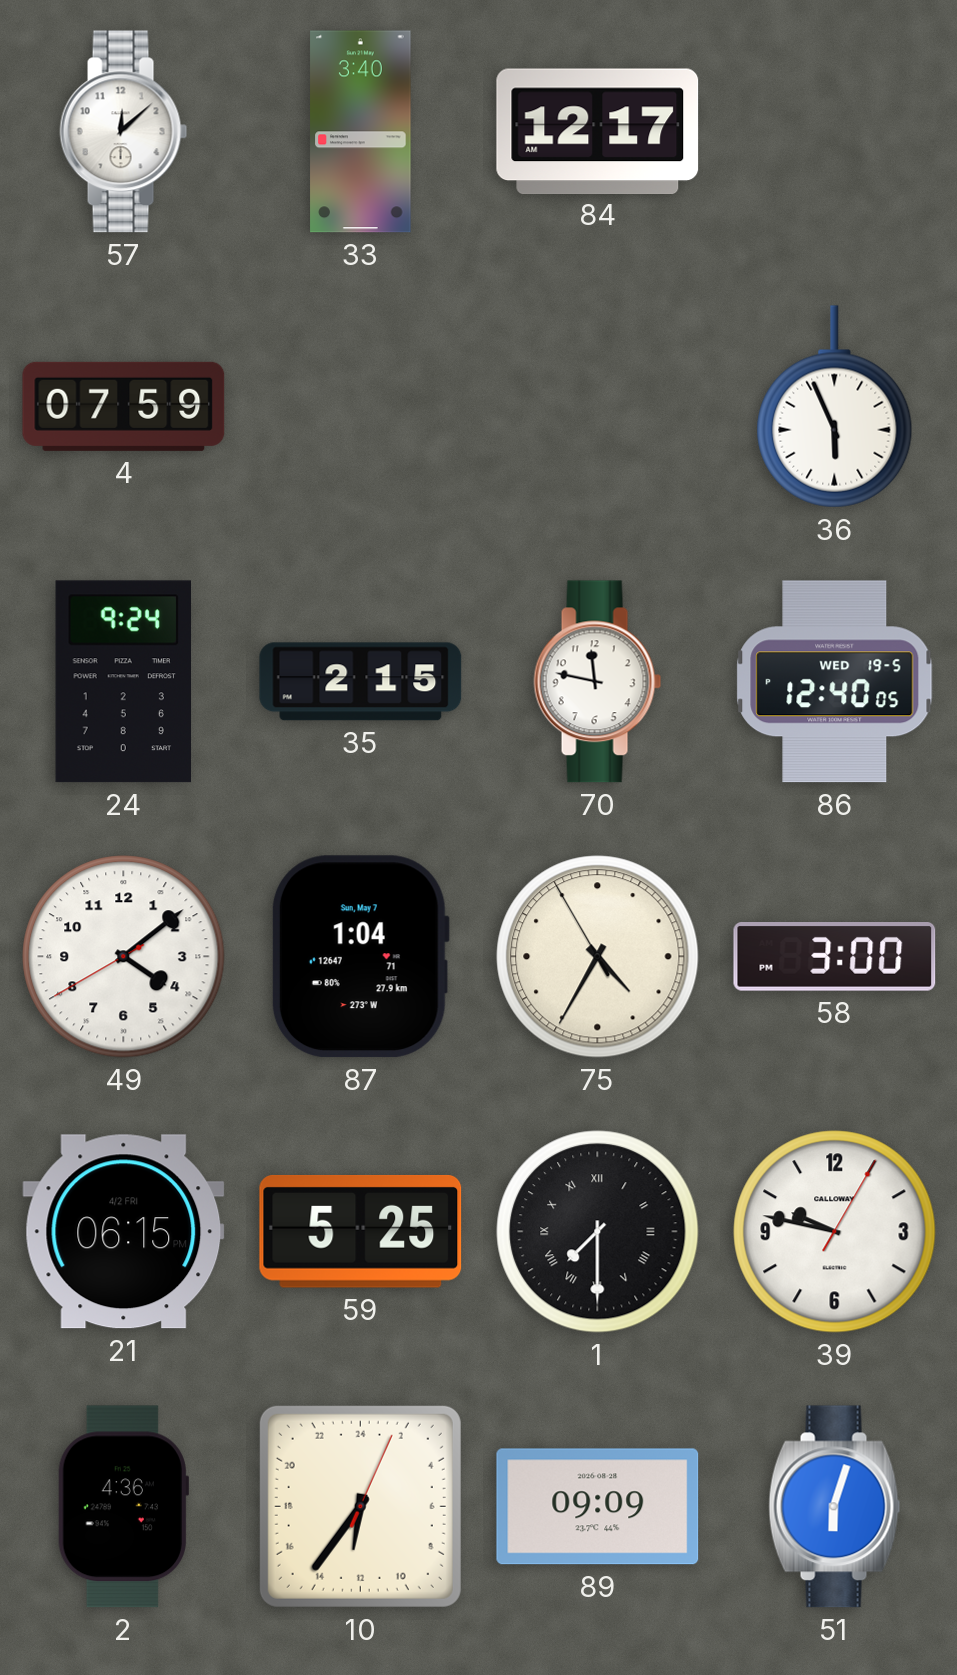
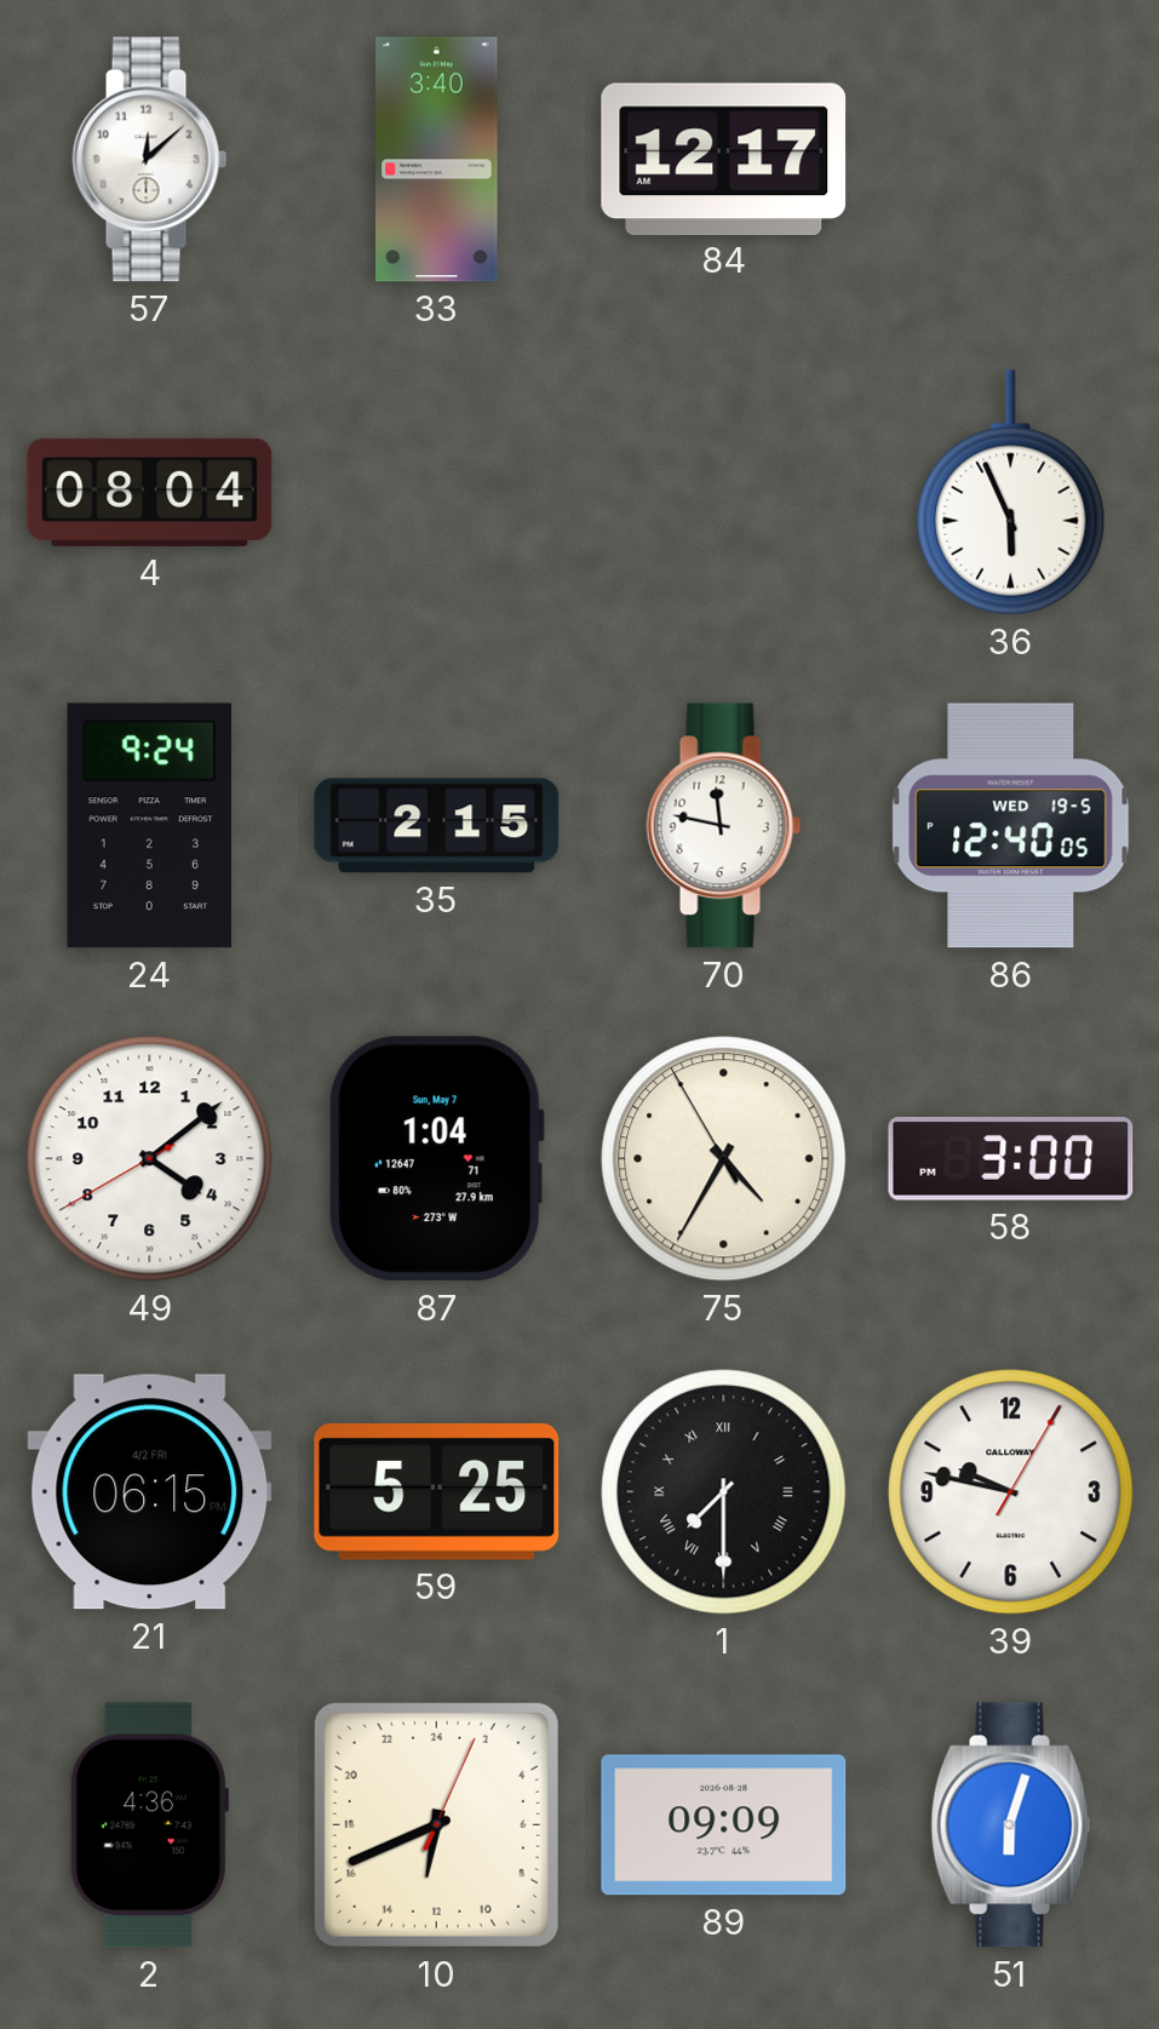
4: 07:59 -> 08:04
10: 12:36 -> 12:41
